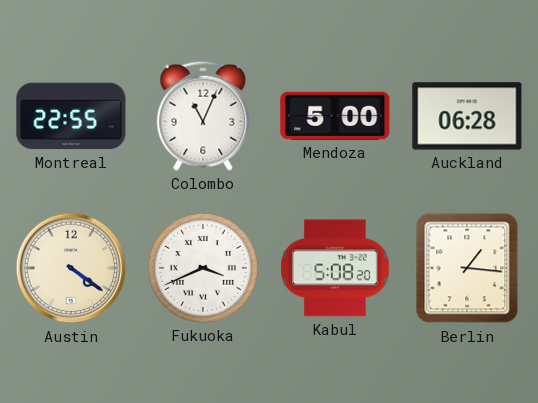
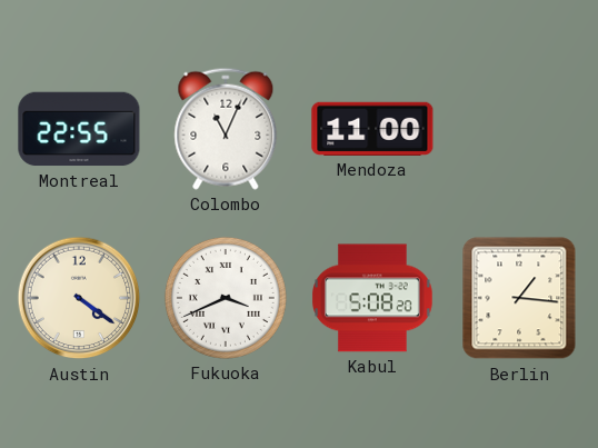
Mendoza: 5:00 -> 11:00
Auckland: 06:28 -> none
